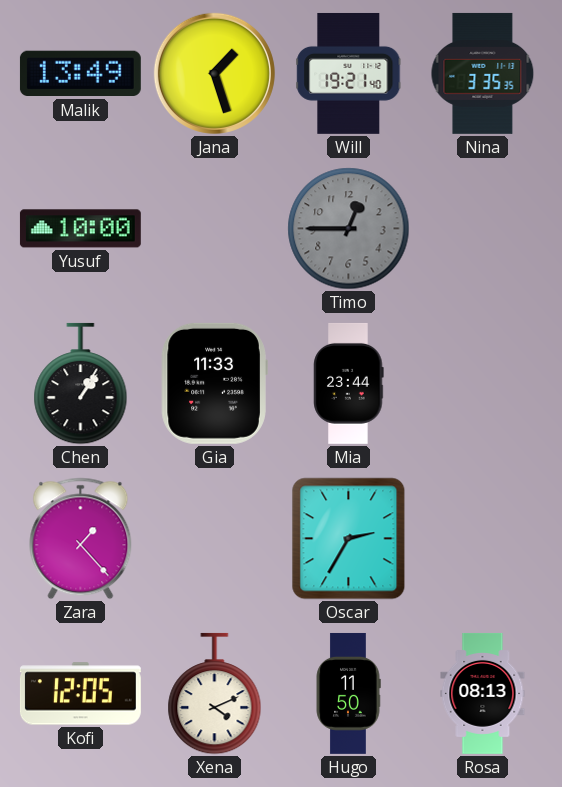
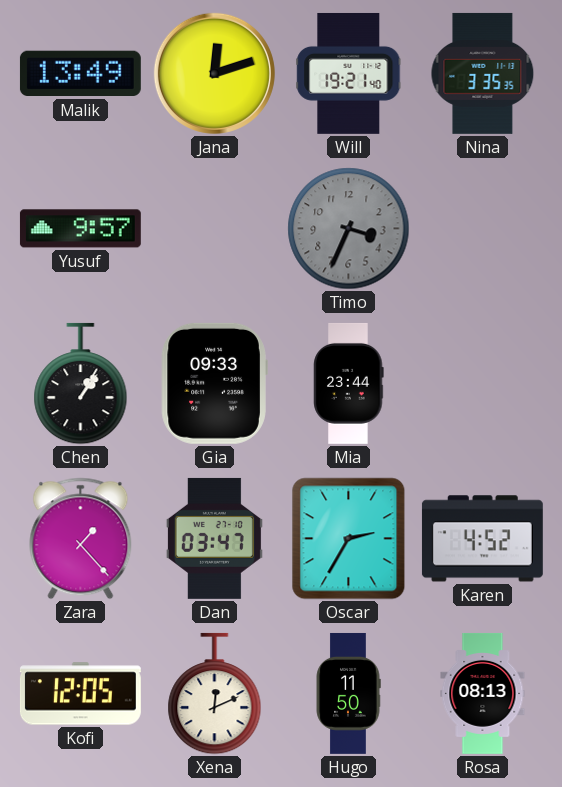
Jana: 1:27 -> 12:12
Yusuf: 10:00 -> 9:57
Timo: 12:45 -> 3:34
Gia: 11:33 -> 09:33
Dan: none -> 03:47
Karen: none -> 4:52
Xena: 4:11 -> 12:11
